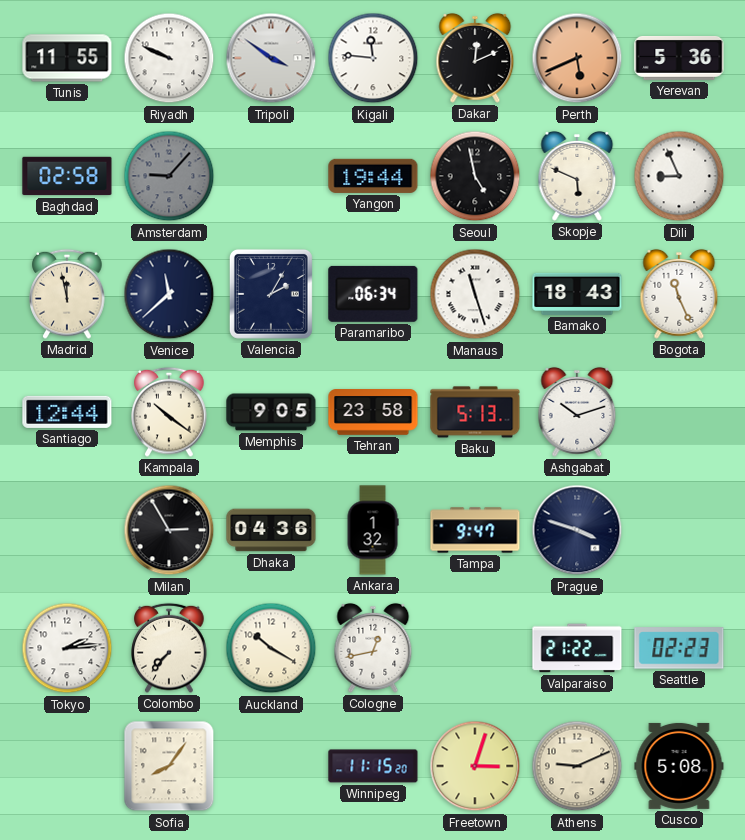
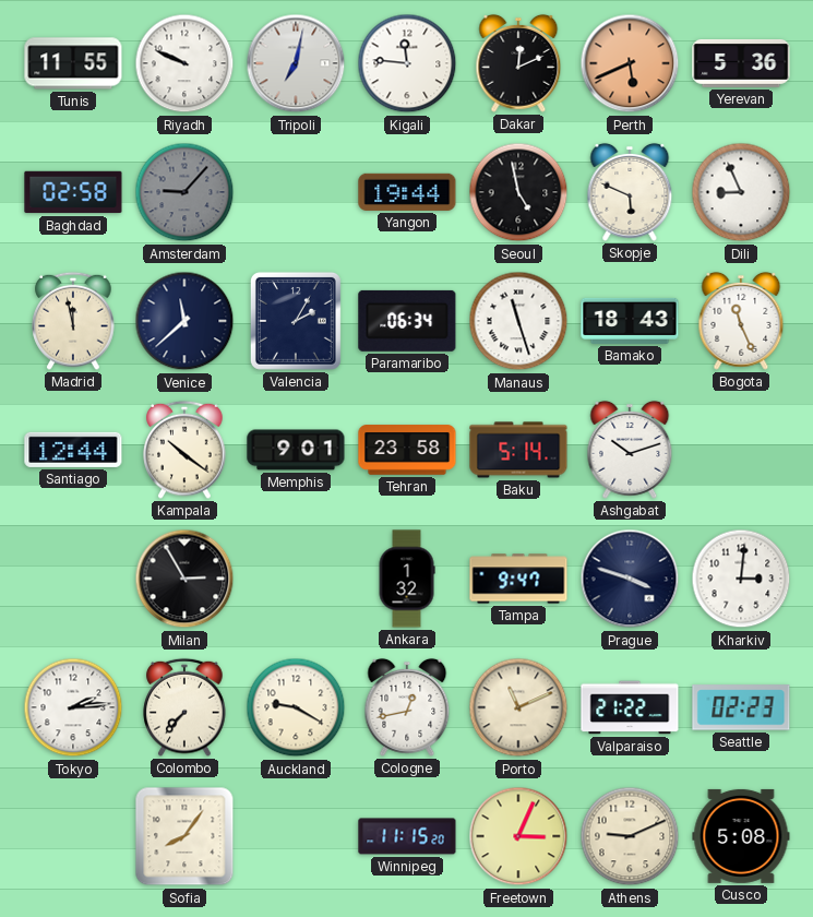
Tripoli: 3:51 -> 7:02
Memphis: 9:05 -> 9:01
Baku: 5:13 -> 5:14
Dhaka: 04:36 -> none
Kharkiv: none -> 3:01
Auckland: 10:20 -> 9:20
Porto: none -> 11:11
Freetown: 3:03 -> 3:04
